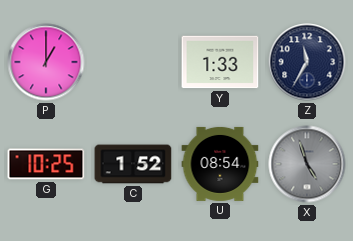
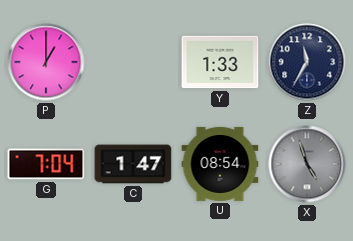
G: 10:25 -> 7:04
C: 1:52 -> 1:47
